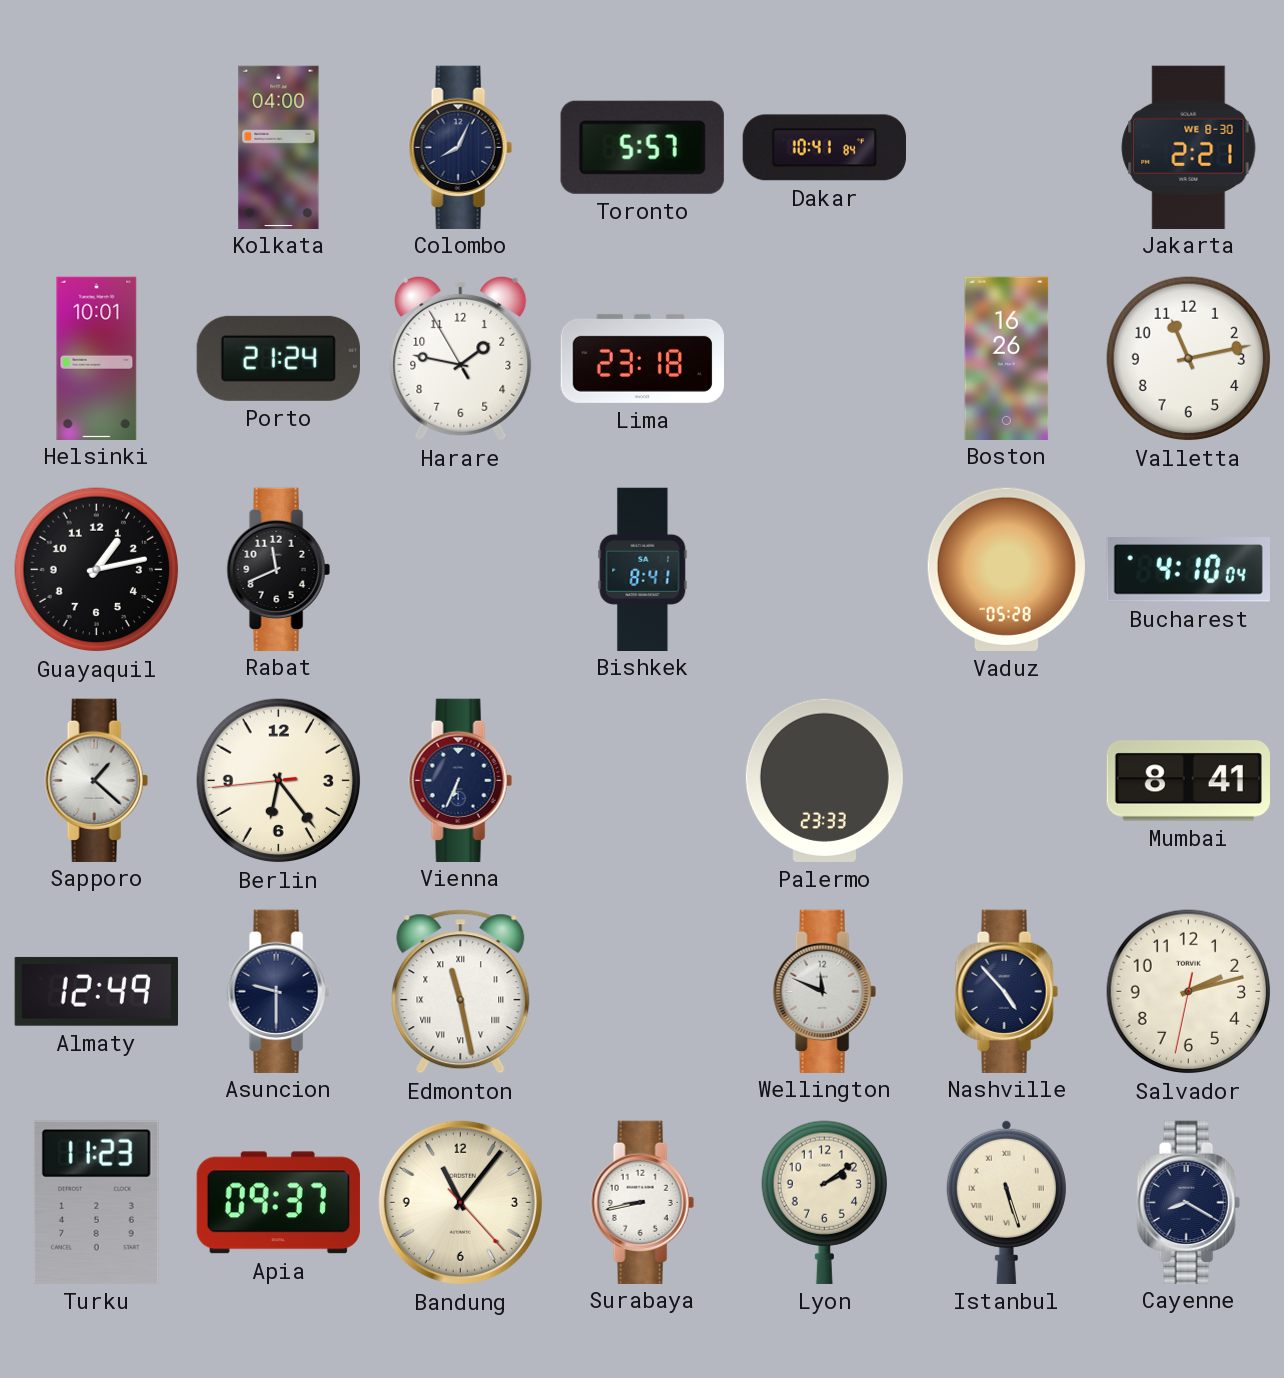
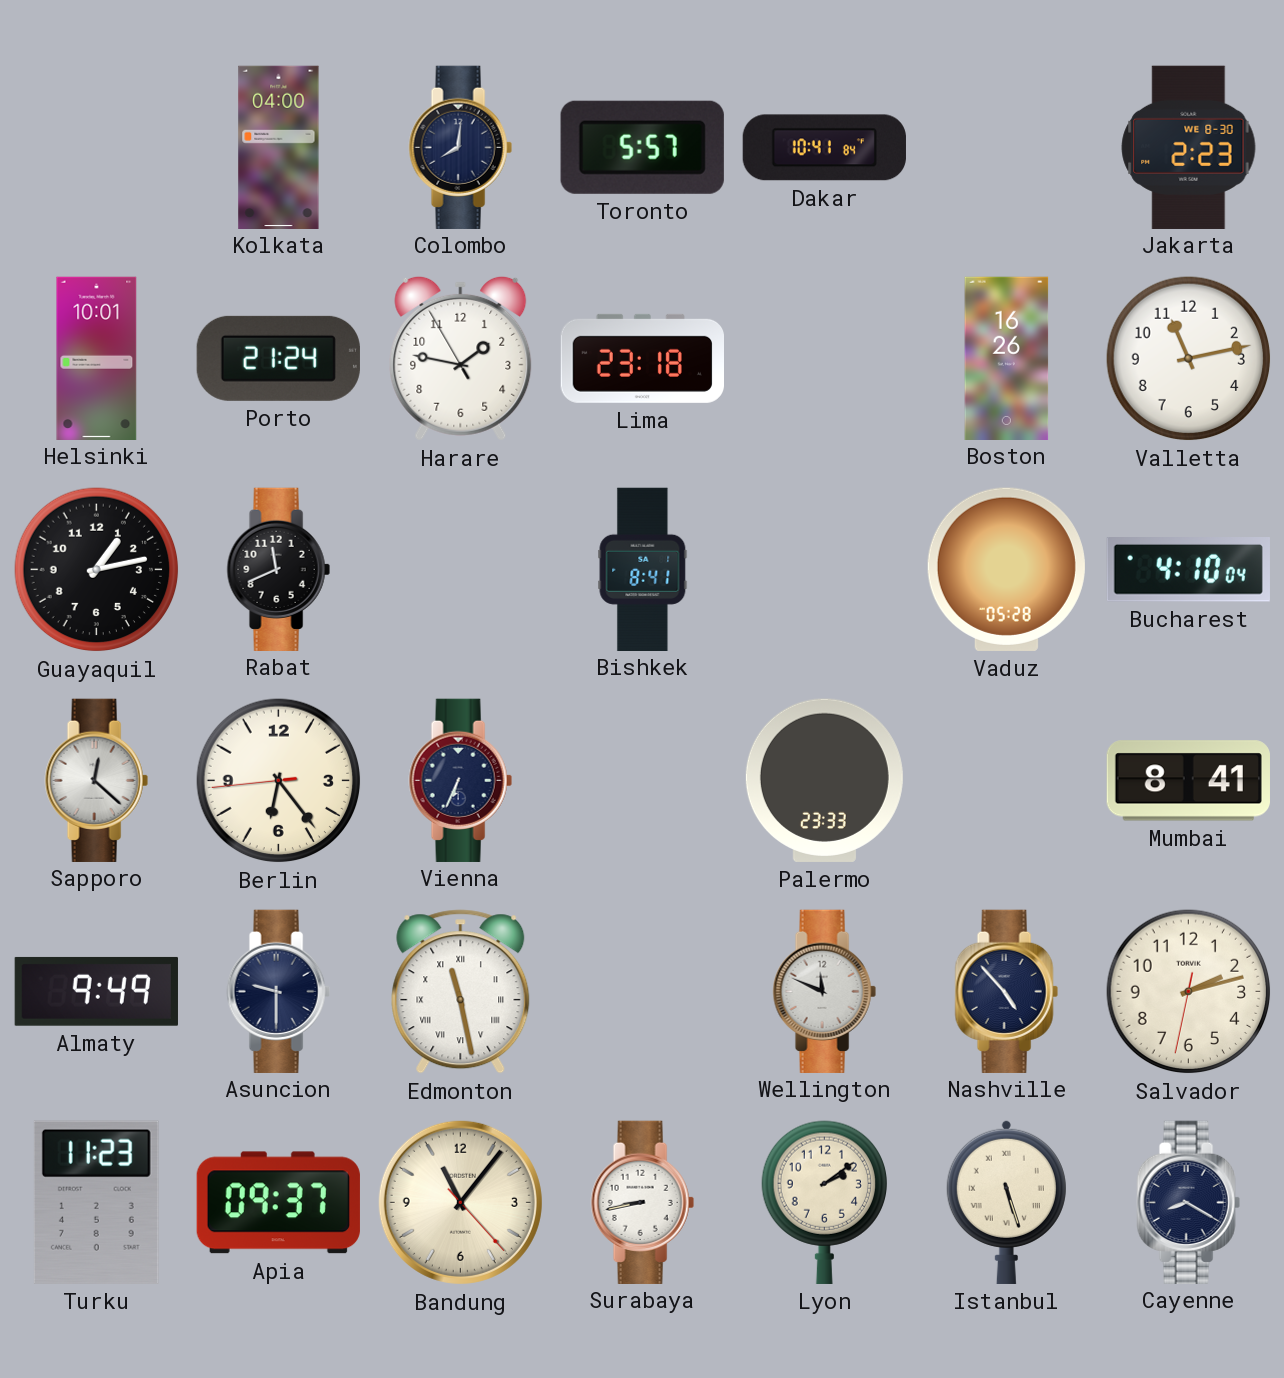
Colombo: 8:04 -> 8:01
Jakarta: 2:21 -> 2:23
Sapporo: 1:22 -> 12:22
Almaty: 12:49 -> 9:49
